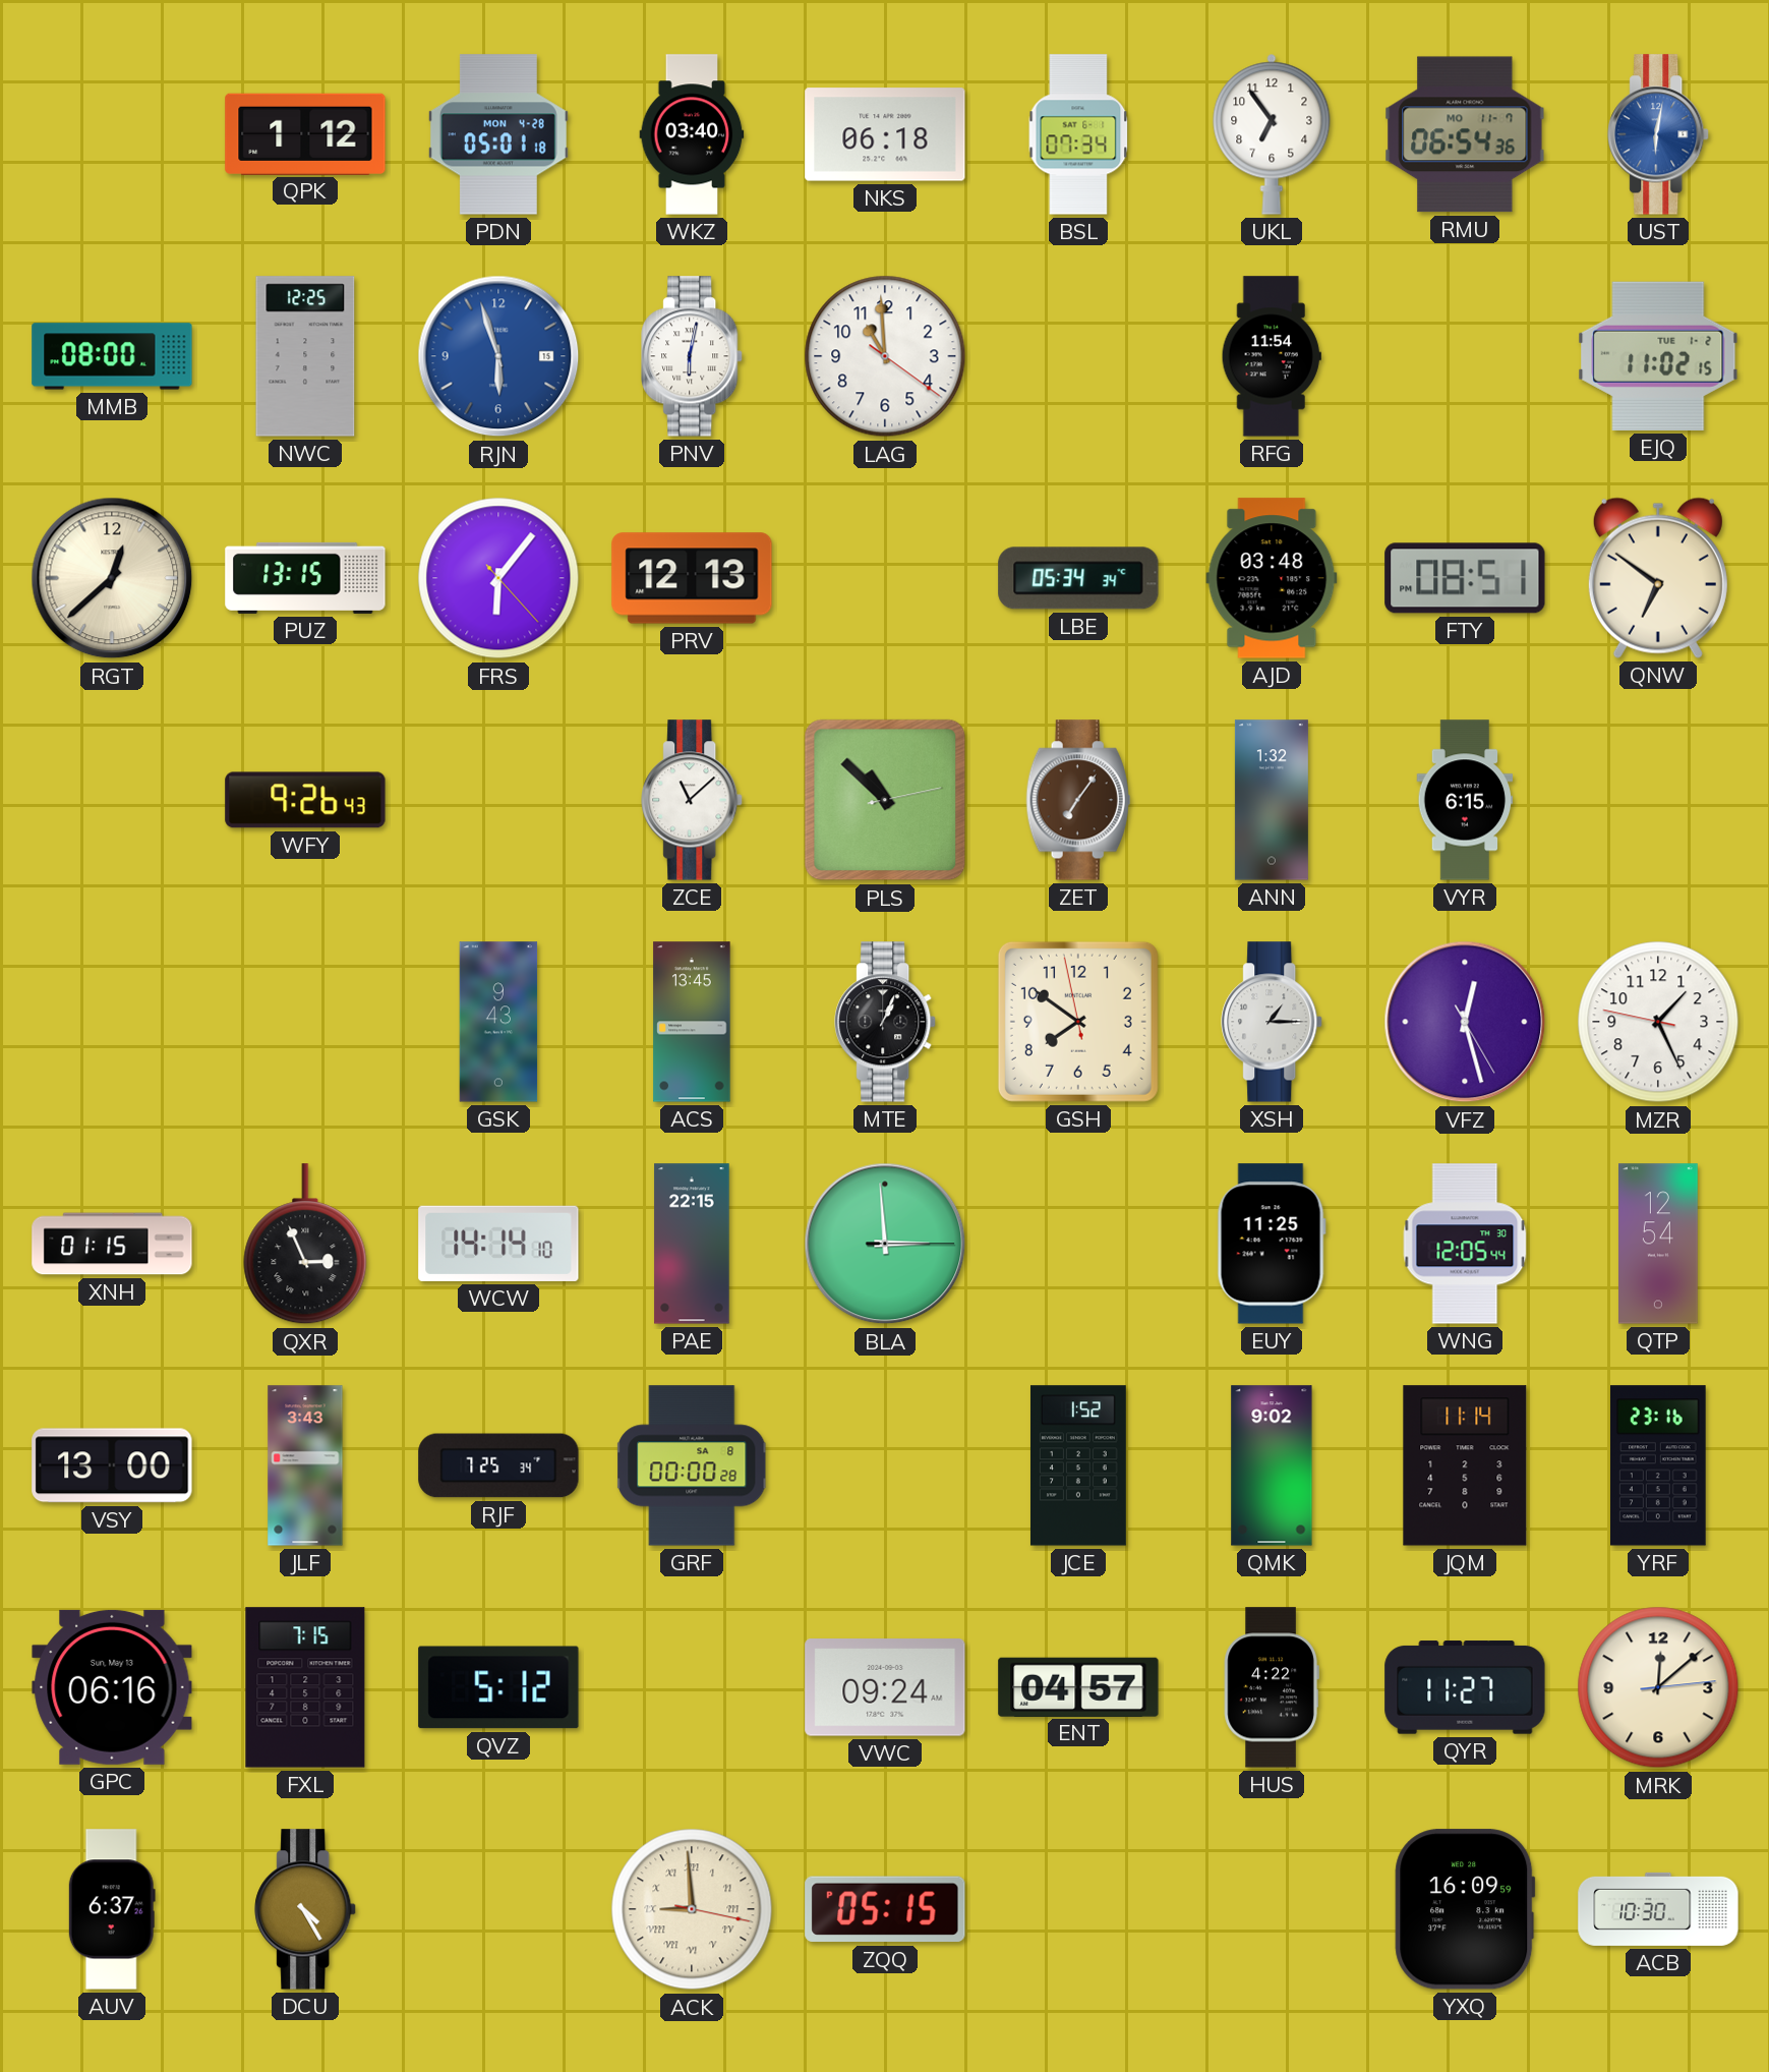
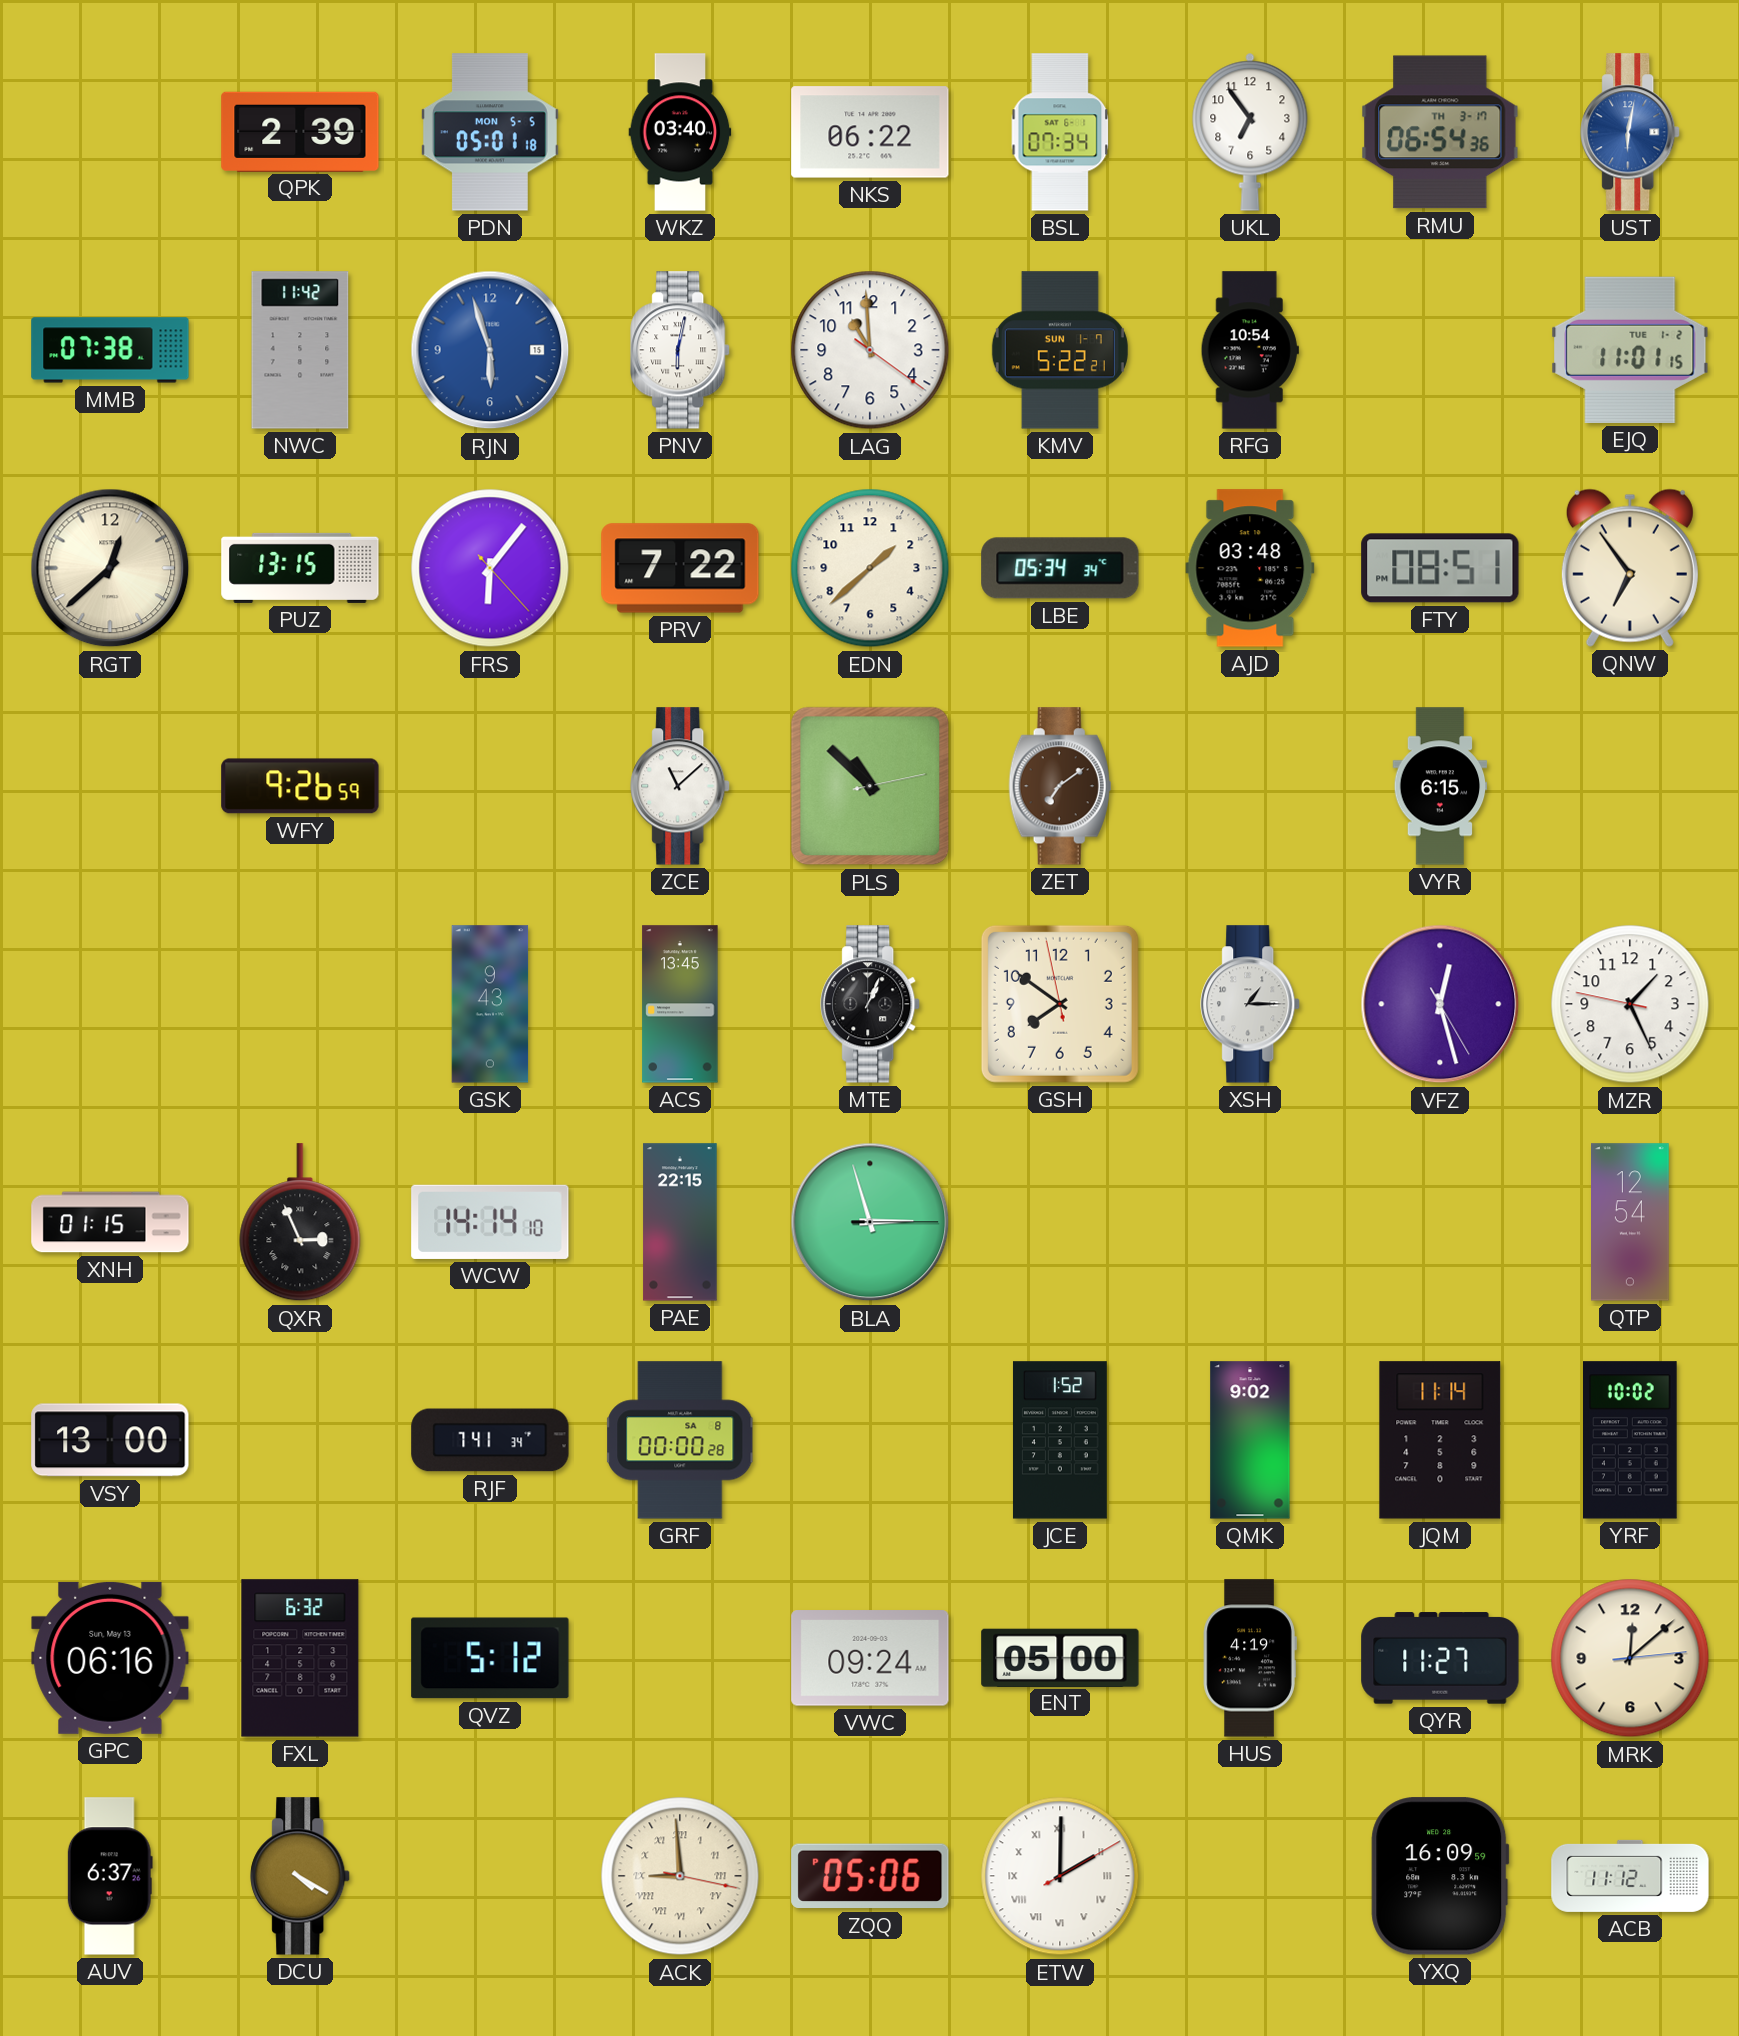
QPK: 1:12 -> 2:39
PDN date: MON 4-28 -> MON 5-5
NKS: 06:18 -> 06:22
RMU date: MO 11-7 -> TH 3-17
MMB: 08:00 -> 07:38
NWC: 12:25 -> 11:42
KMV: none -> 5:22
RFG: 11:54 -> 10:54
EJQ: 11:02 -> 11:01
PRV: 12:13 -> 7:22
EDN: none -> 1:38
QNW: 6:51 -> 6:54
WFY: 9:26:43 -> 9:26:59
ZET: 7:06 -> 7:09
ANN: 1:32 -> none
BLA: 2:59 -> 2:57
EUY: 11:25 -> none
WNG: 12:05 -> none
JLF: 3:43 -> none
RJF: 7:25 -> 7:41
YRF: 23:16 -> 10:02
FXL: 7:15 -> 6:32
ENT: 04:57 -> 05:00
HUS: 4:22 -> 4:19
DCU: 4:25 -> 4:20
ZQQ: 05:15 -> 05:06
ETW: none -> 2:00
ACB: 10:30 -> 11:12
